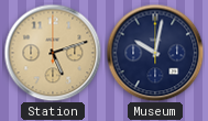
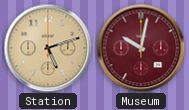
Museum dial: navy -> burgundy
